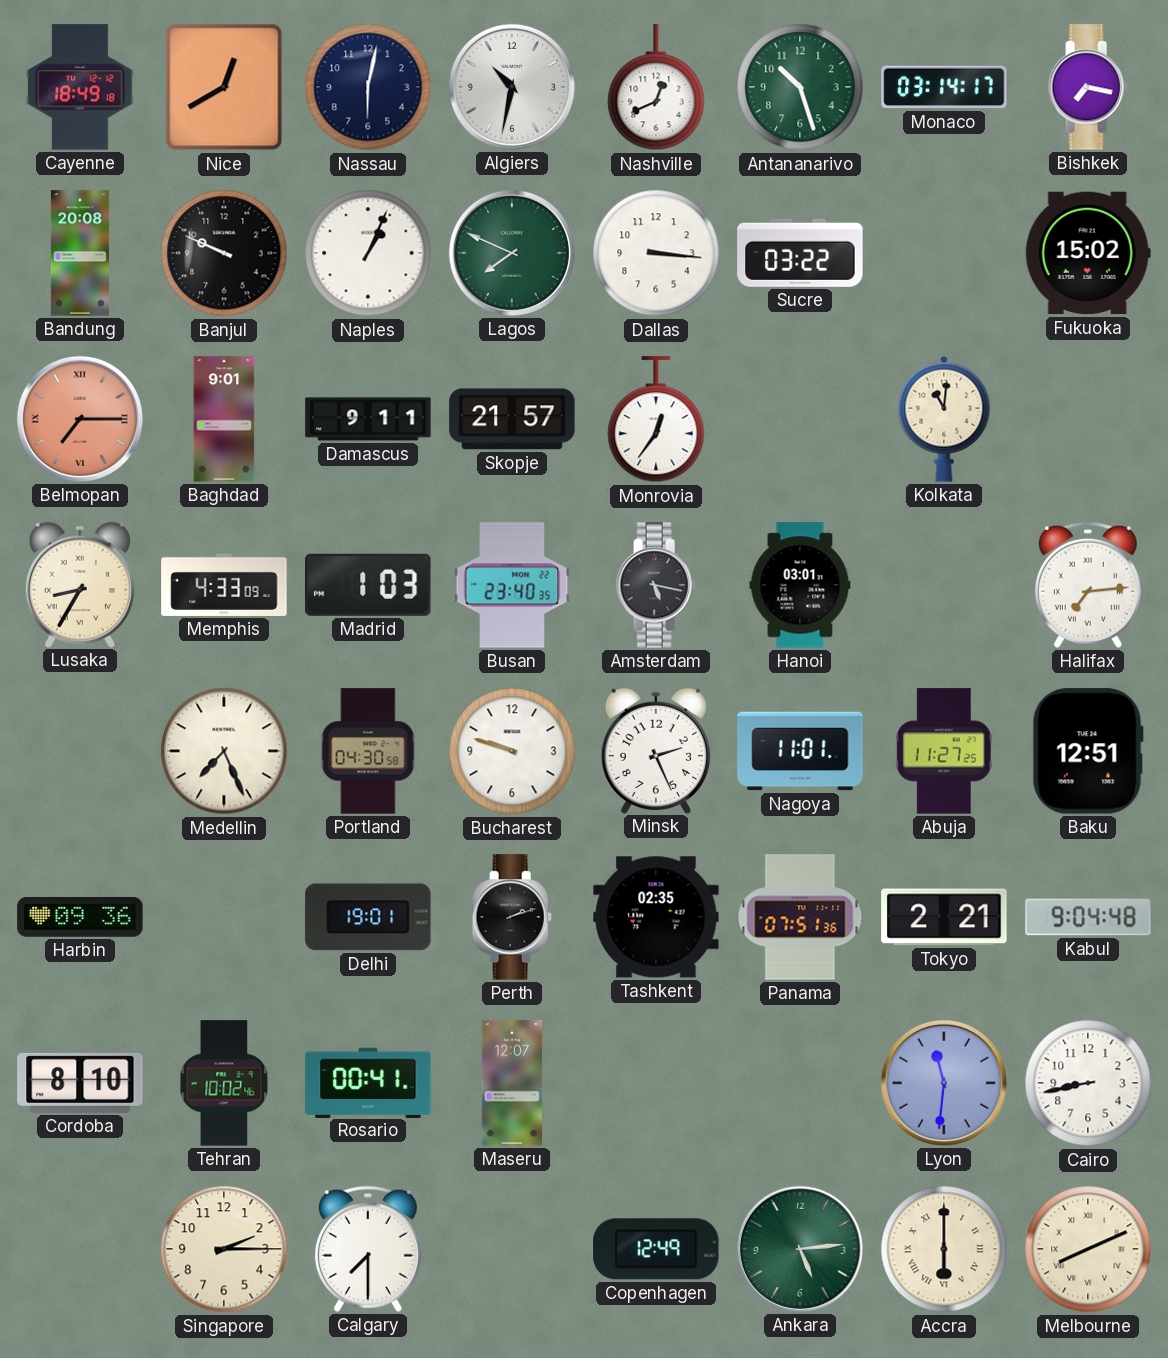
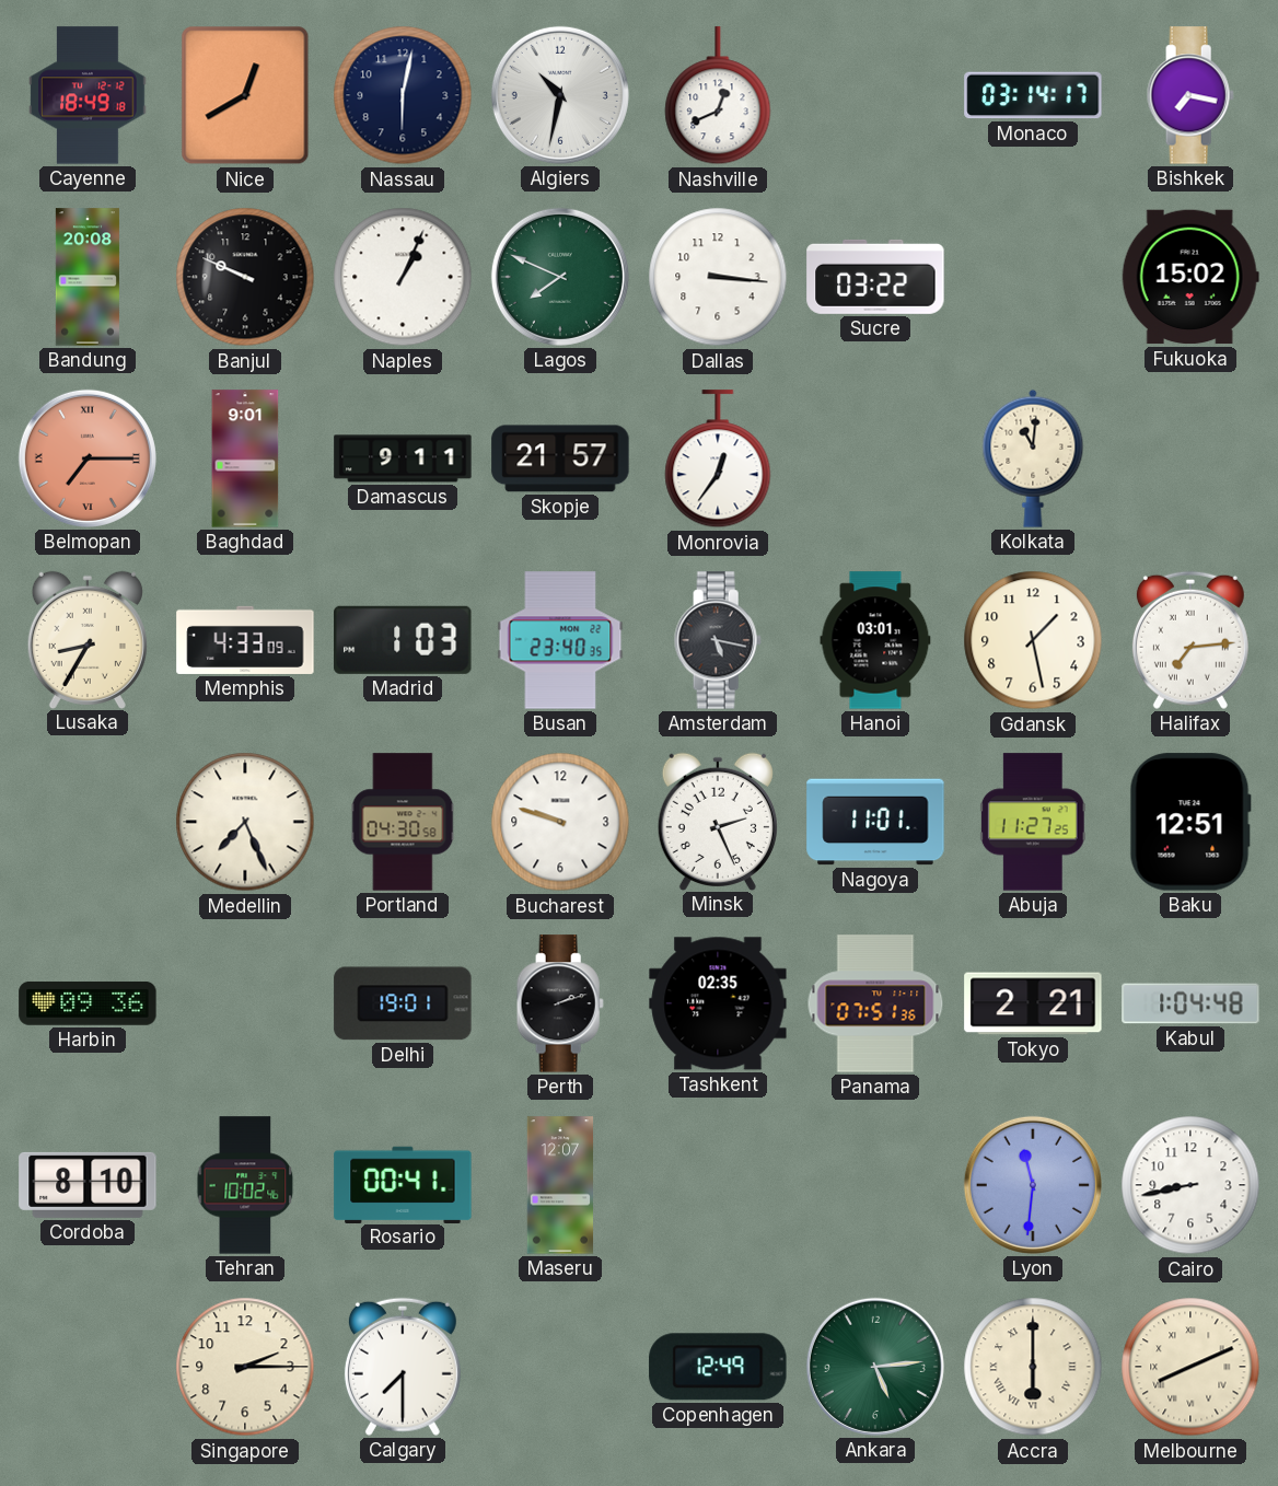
Antananarivo: 10:27 -> none
Gdansk: none -> 1:28
Kabul: 9:04 -> 1:04
